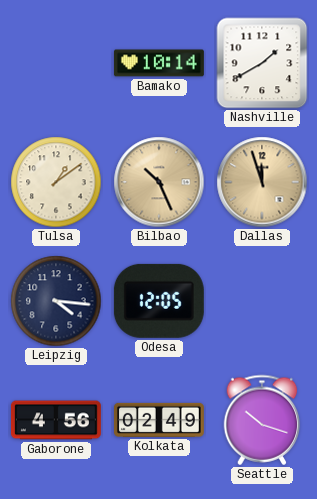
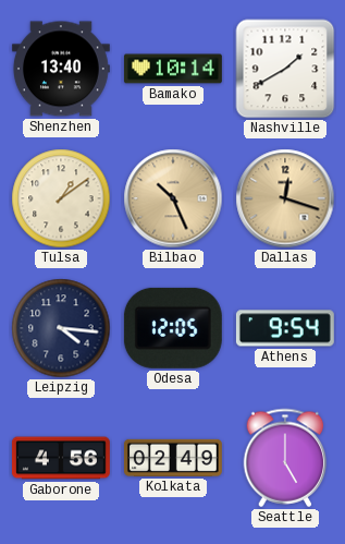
Shenzhen: none -> 13:40
Dallas: 11:57 -> 12:18
Athens: none -> 9:54
Seattle: 10:18 -> 5:00
